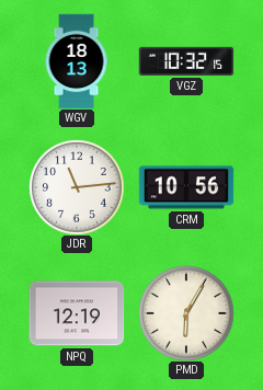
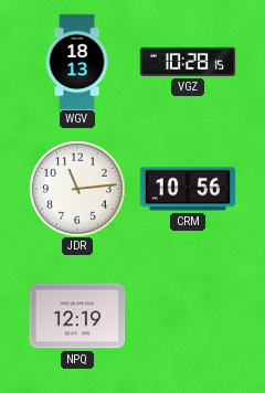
VGZ: 10:32 -> 10:28
PMD: 6:05 -> none
